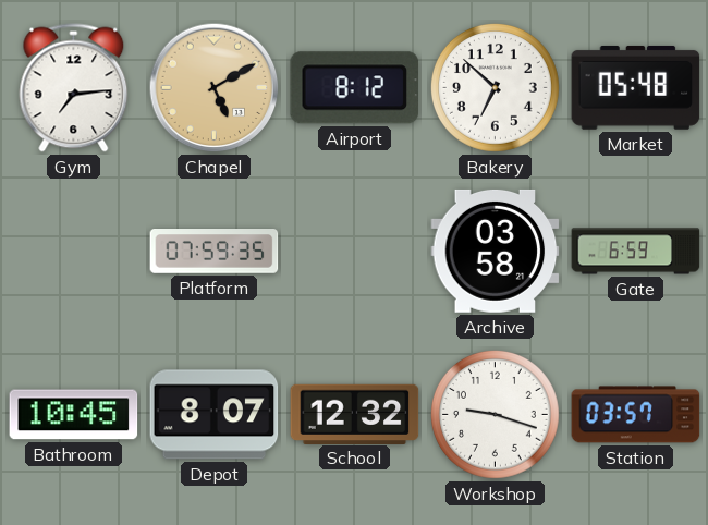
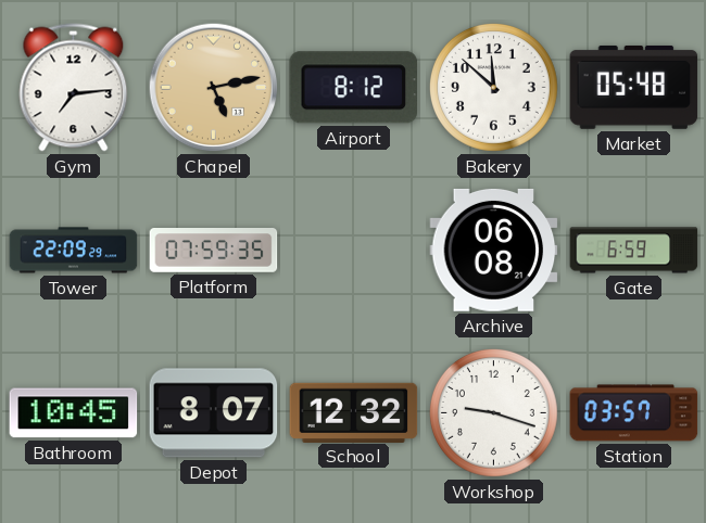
Chapel: 5:10 -> 5:13
Bakery: 6:52 -> 11:52
Tower: none -> 22:09
Archive: 03:58 -> 06:08
